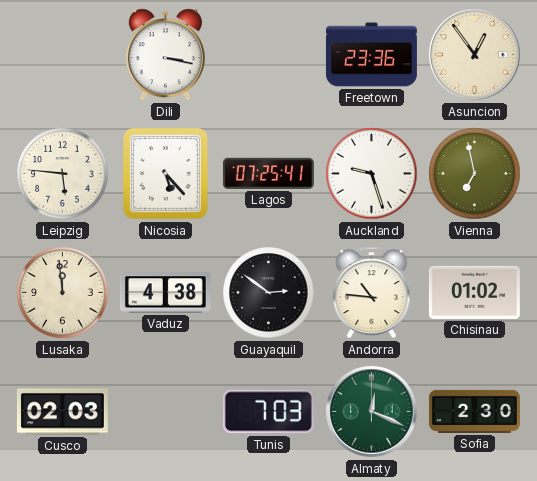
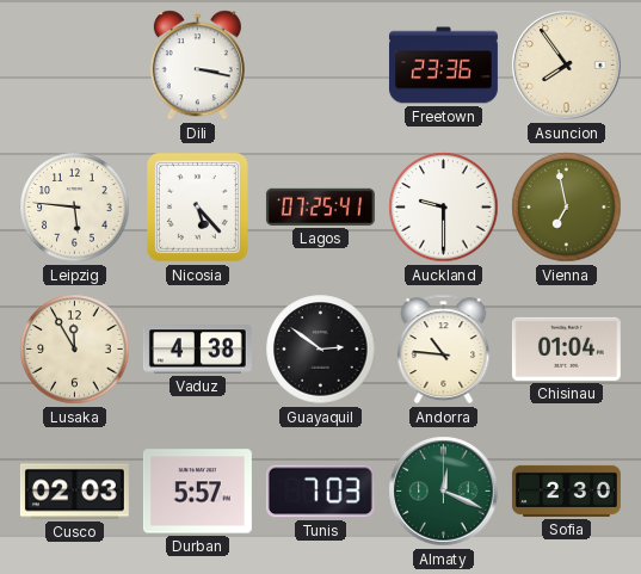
Asuncion: 12:54 -> 7:54
Auckland: 9:27 -> 9:30
Lusaka: 11:59 -> 11:55
Chisinau: 01:02 -> 01:04
Durban: none -> 5:57
